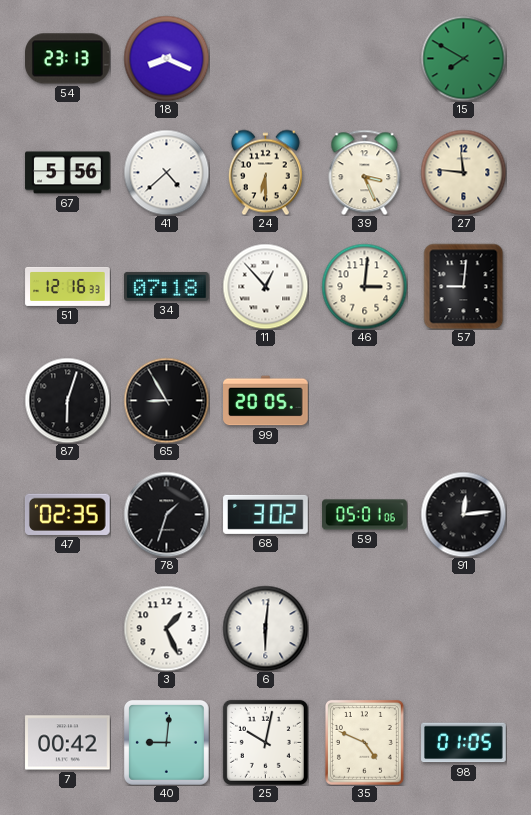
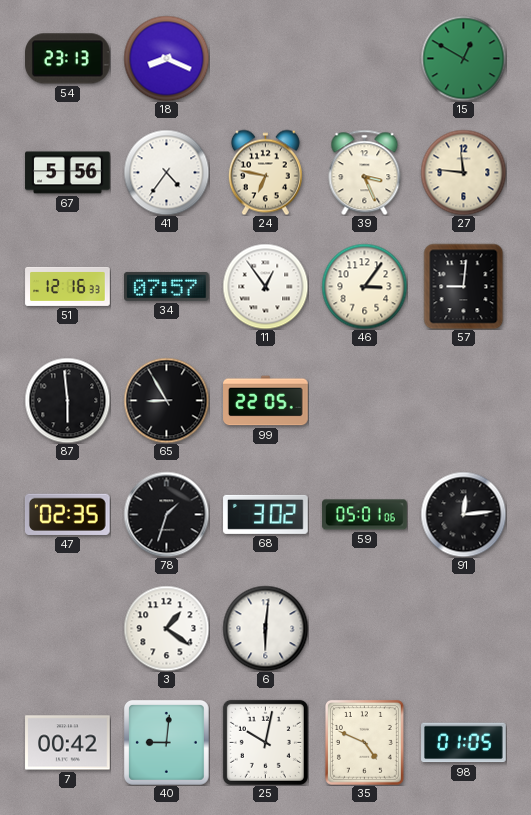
15: 7:50 -> 12:50
41: 4:38 -> 4:36
24: 6:30 -> 6:47
34: 07:18 -> 07:57
11: 12:53 -> 12:54
46: 3:01 -> 3:06
87: 6:03 -> 5:59
99: 20:05 -> 22:05
3: 1:26 -> 1:21
